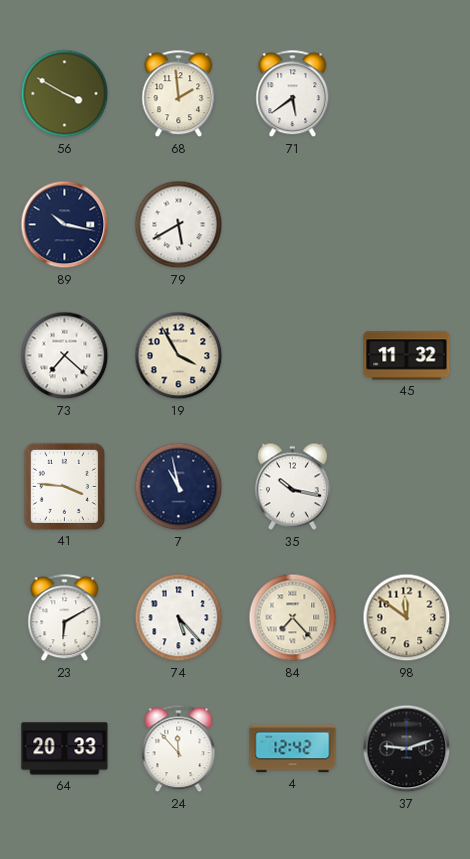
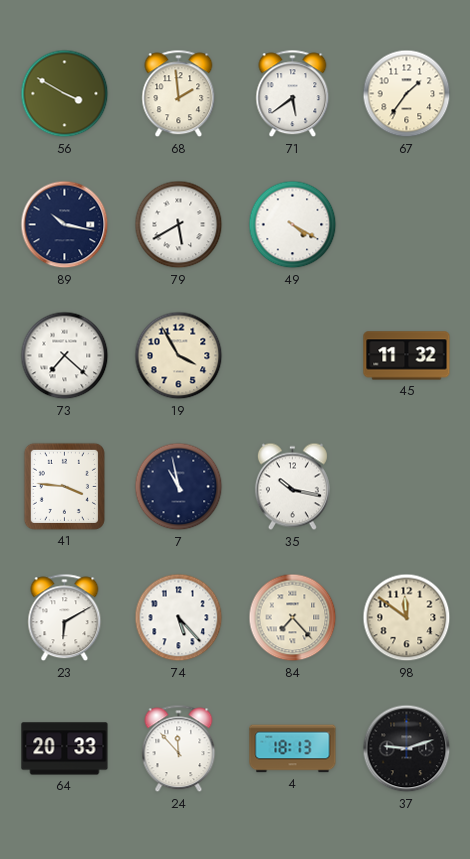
67: none -> 1:36
49: none -> 4:20
4: 12:42 -> 18:13
